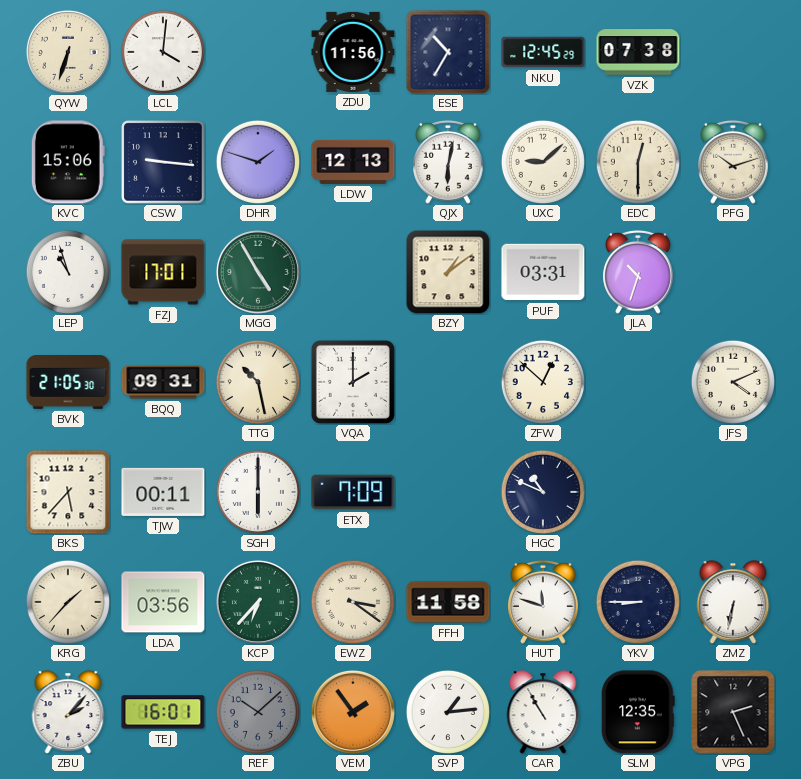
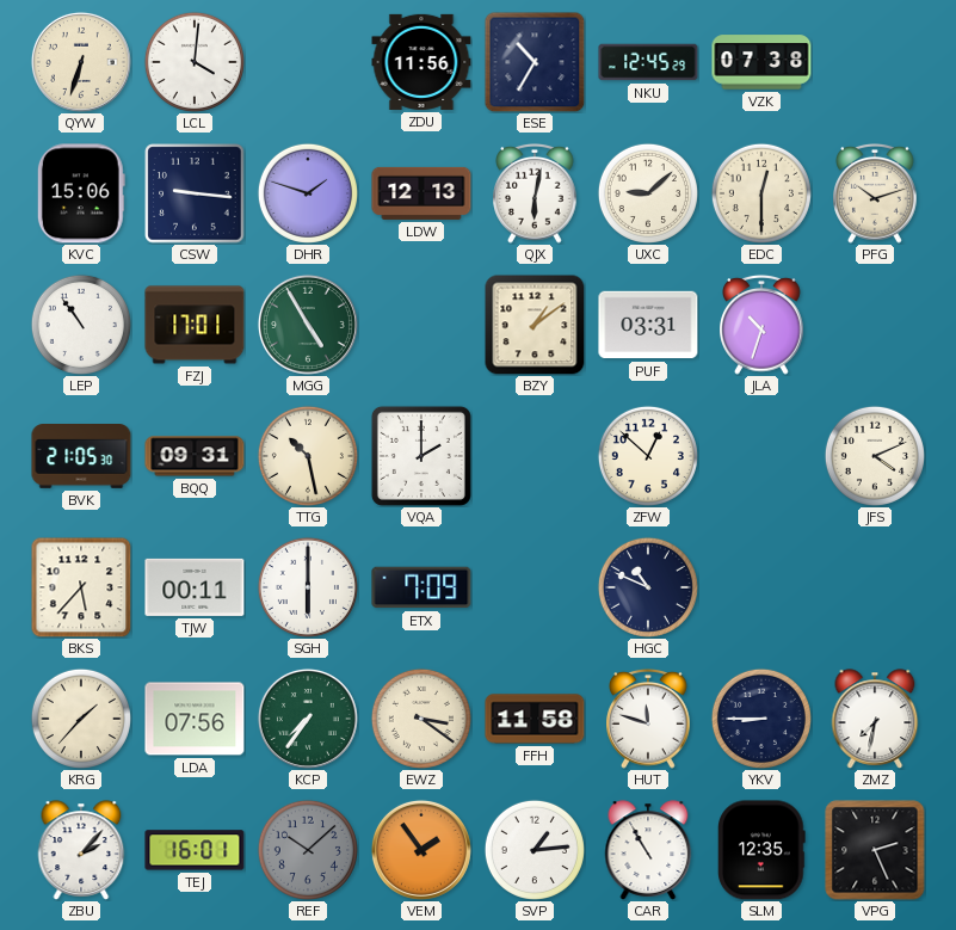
LEP: 10:57 -> 10:54
LDA: 03:56 -> 07:56
KCP: 6:37 -> 7:36
ZMZ: 6:32 -> 7:32
